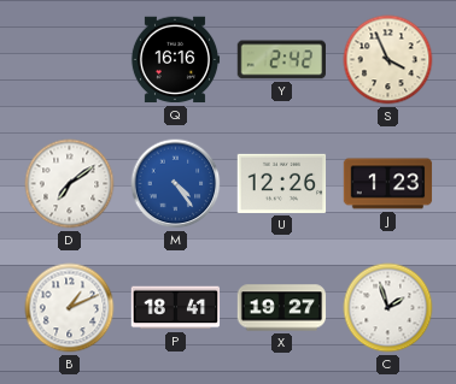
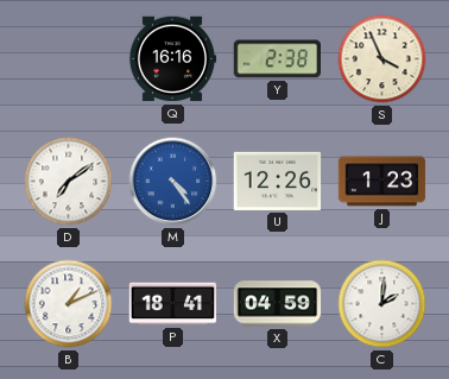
Y: 2:42 -> 2:38
X: 19:27 -> 04:59
C: 1:57 -> 2:01
